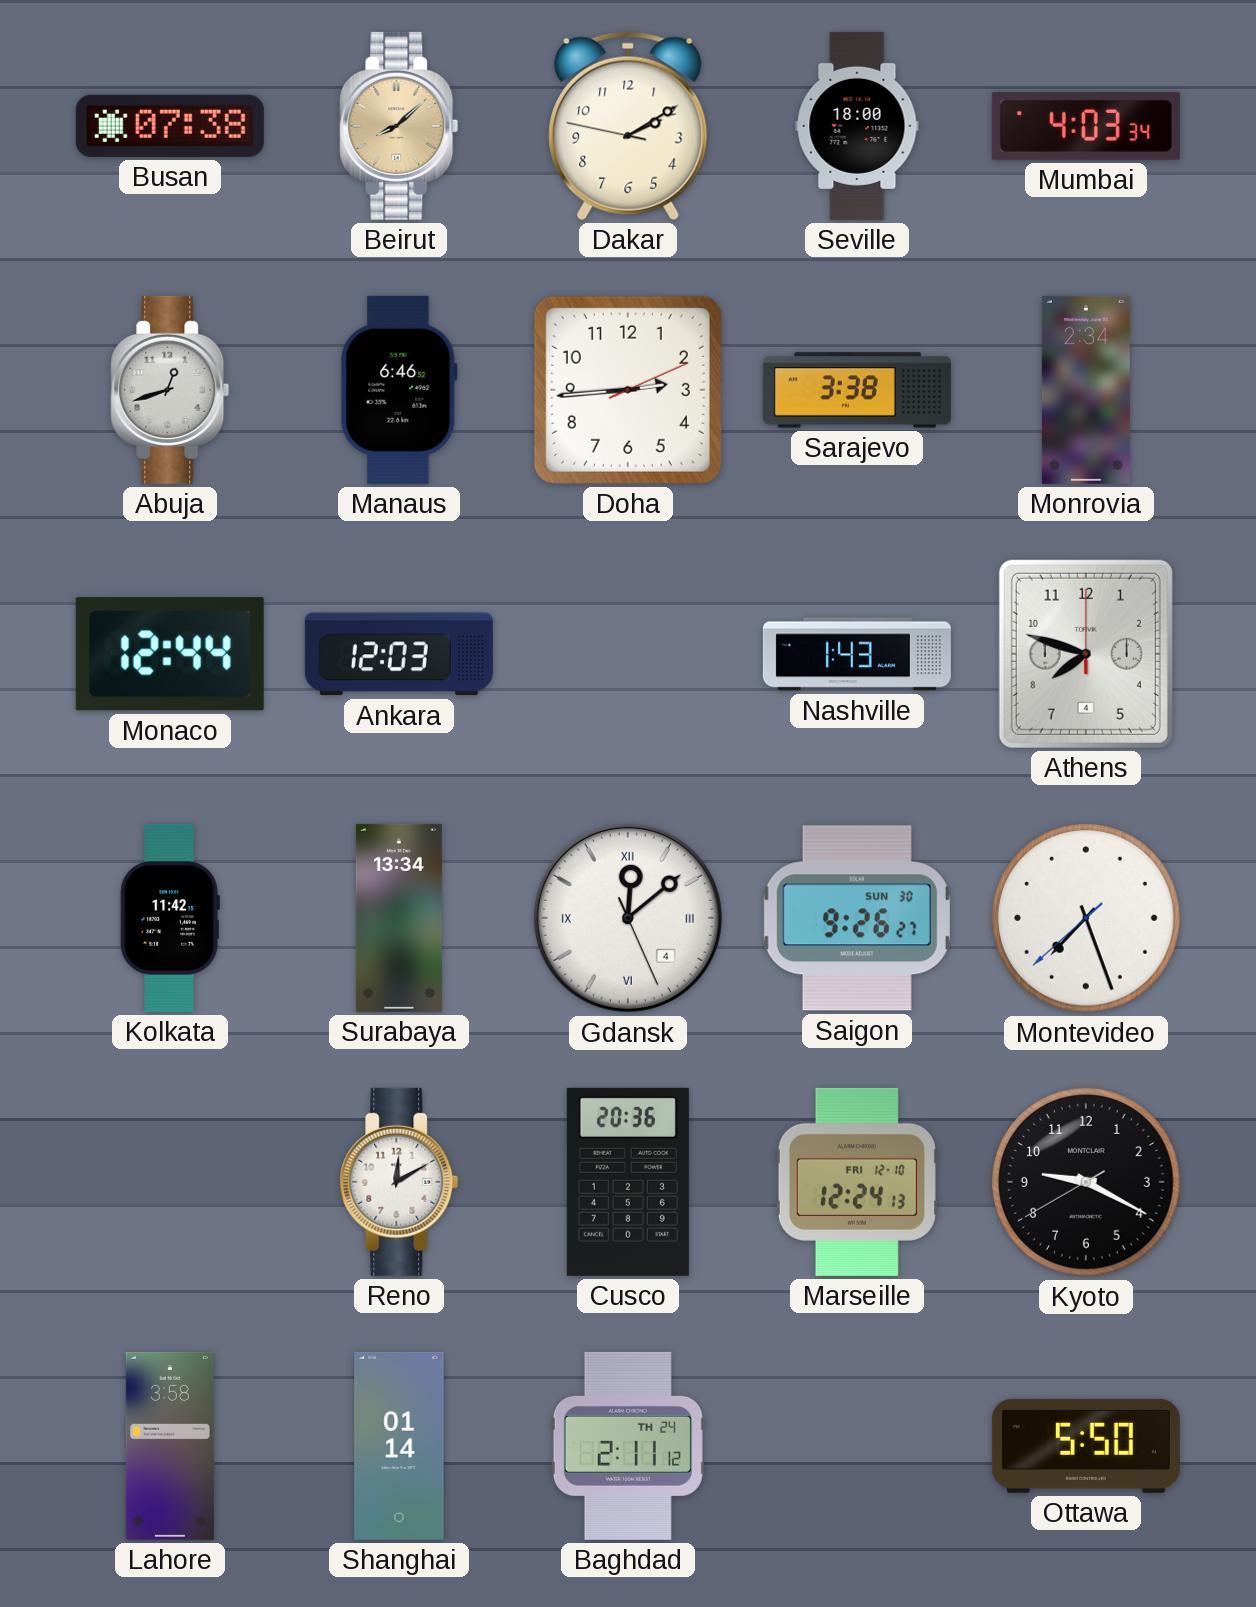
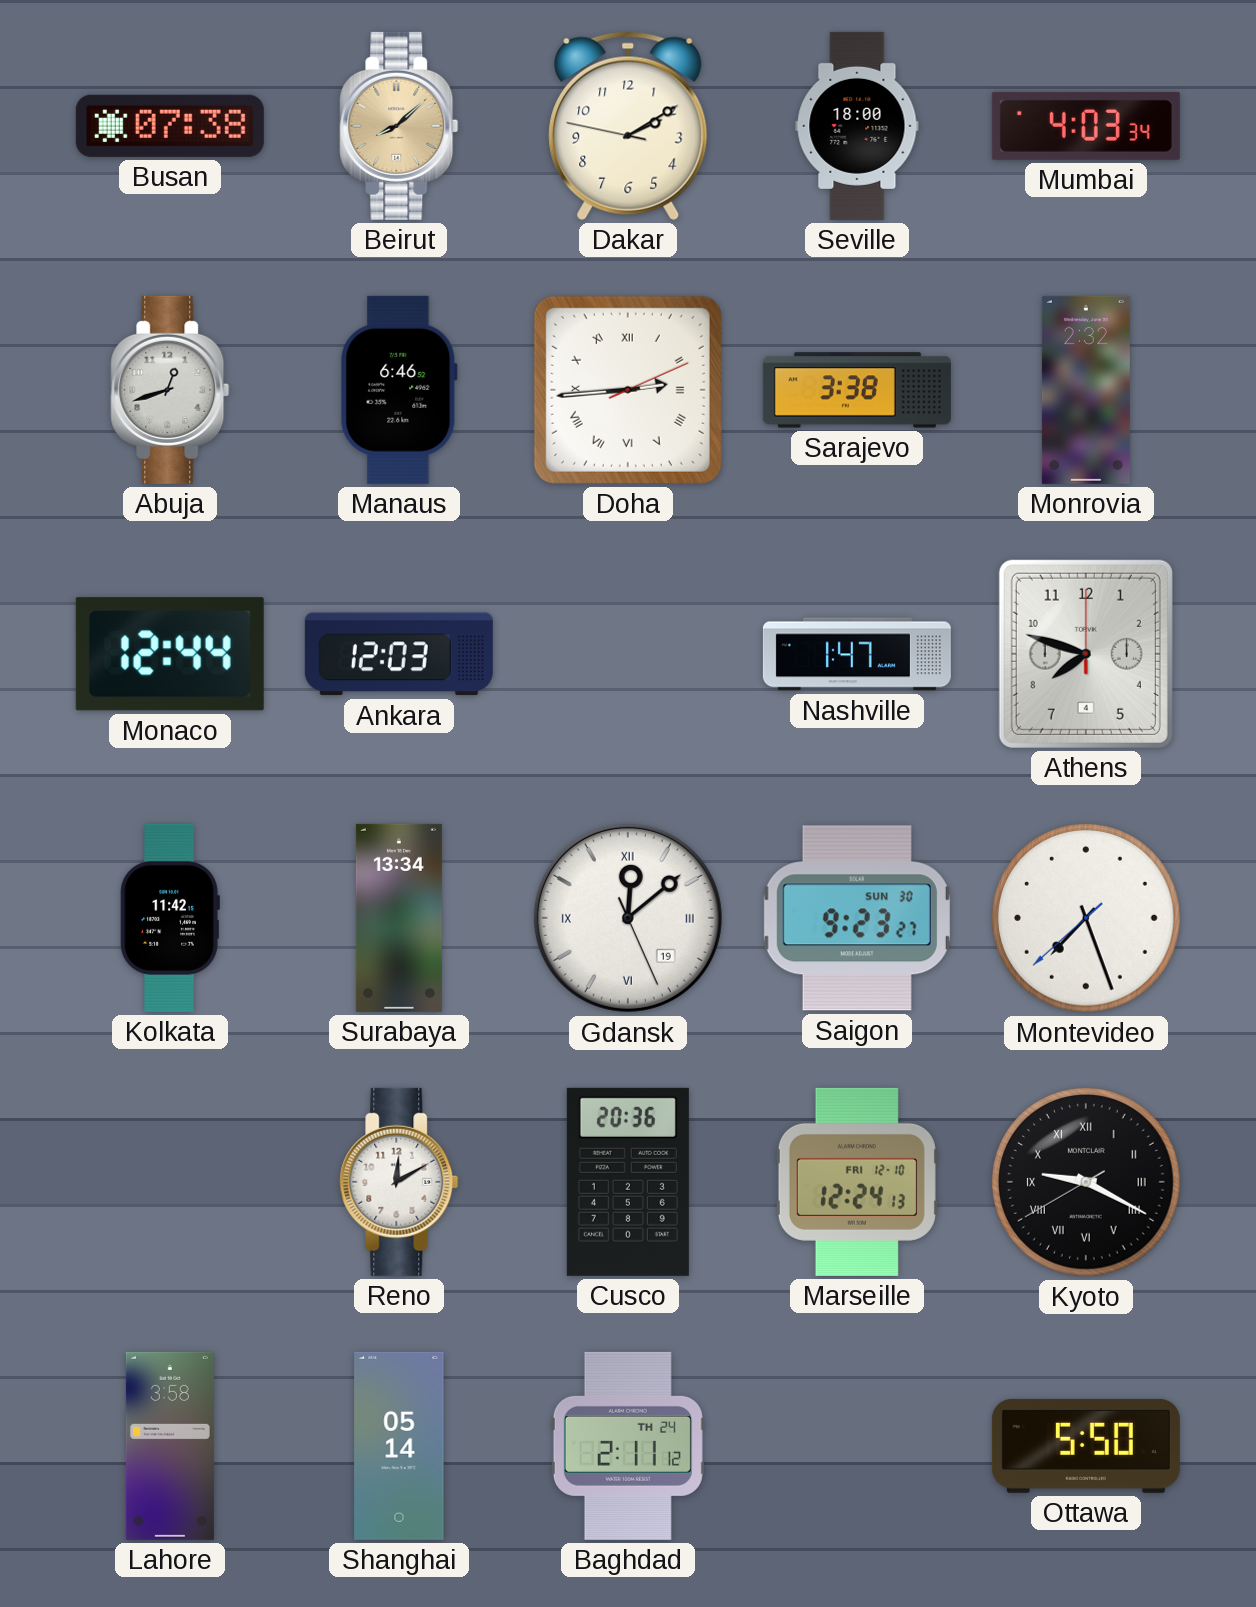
Doha numerals: Arabic -> Roman
Monrovia: 2:34 -> 2:32
Nashville: 1:43 -> 1:47
Gdansk date: 4 -> 19
Saigon: 9:26 -> 9:23
Kyoto numerals: Arabic -> Roman
Shanghai: 01:14 -> 05:14
